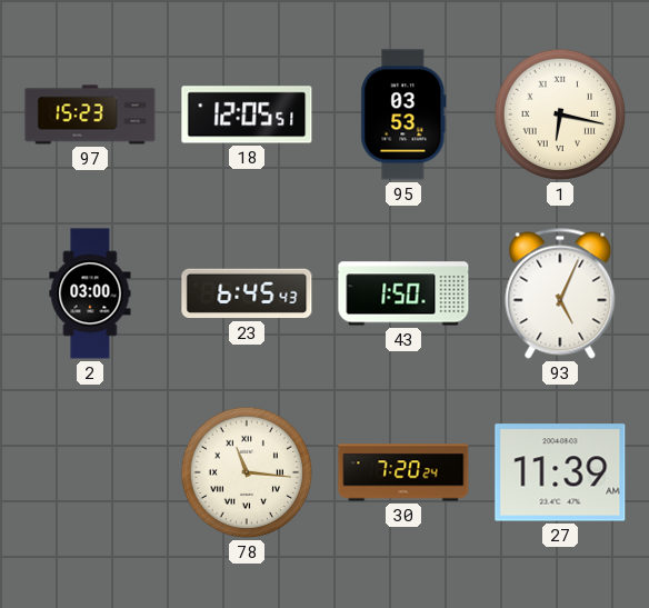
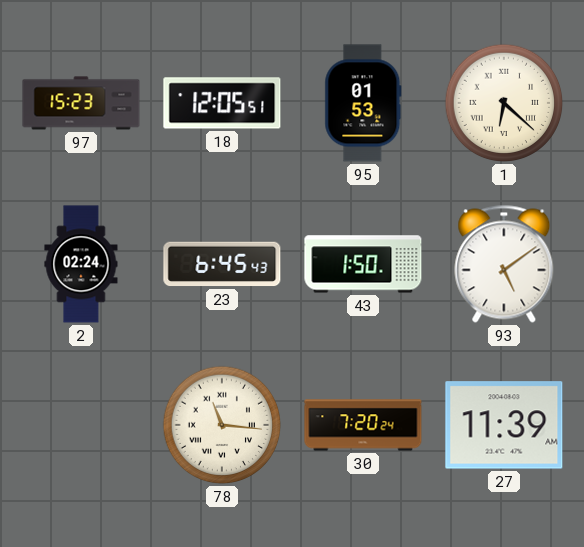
95: 03:53 -> 01:53
1: 6:17 -> 6:22
2: 03:00 -> 02:24
93: 5:04 -> 5:09
